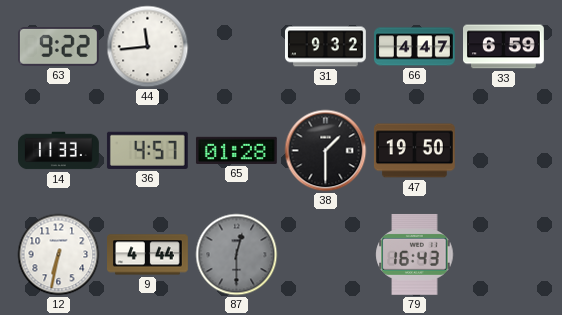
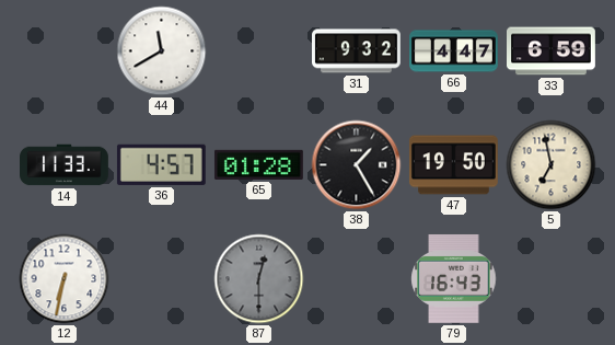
63: 9:22 -> none
44: 11:44 -> 11:40
38: 1:30 -> 1:25
5: none -> 6:58
9: 4:44 -> none
